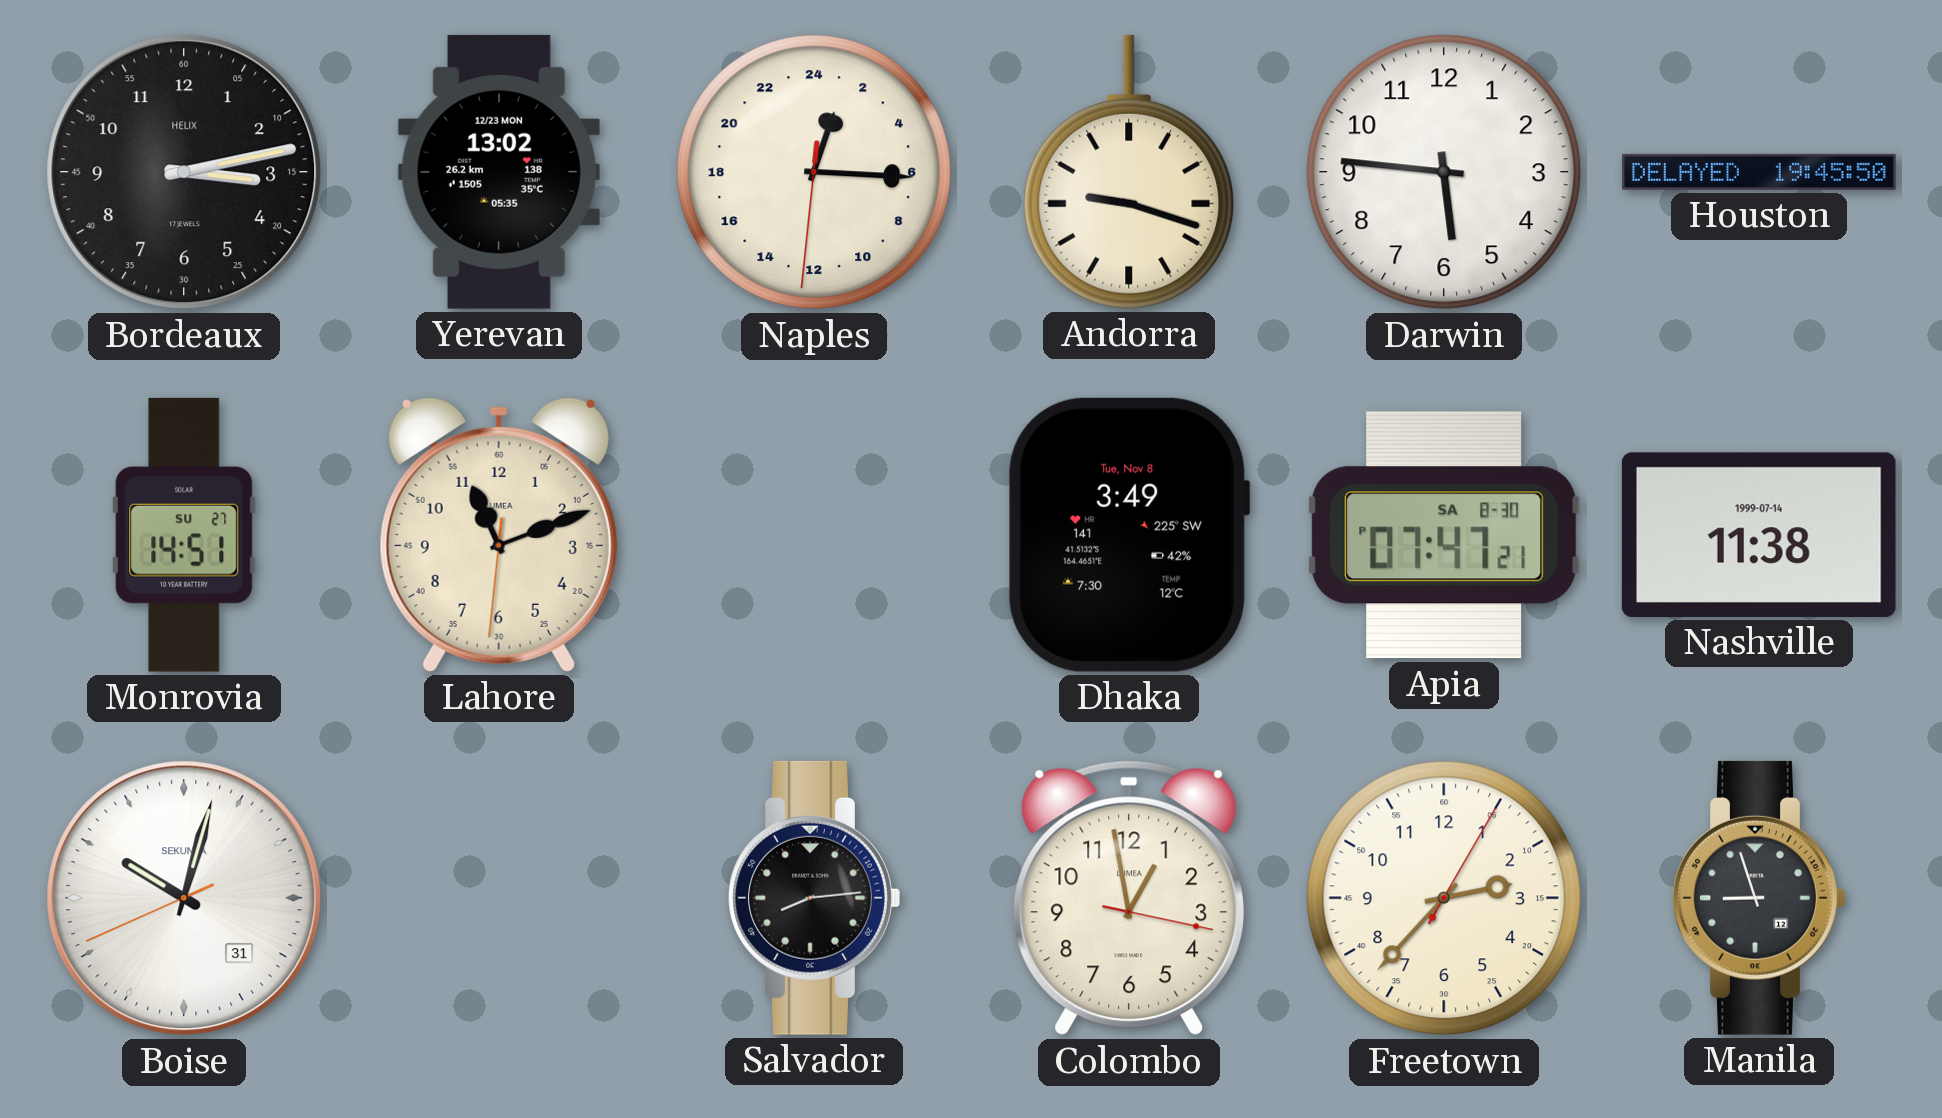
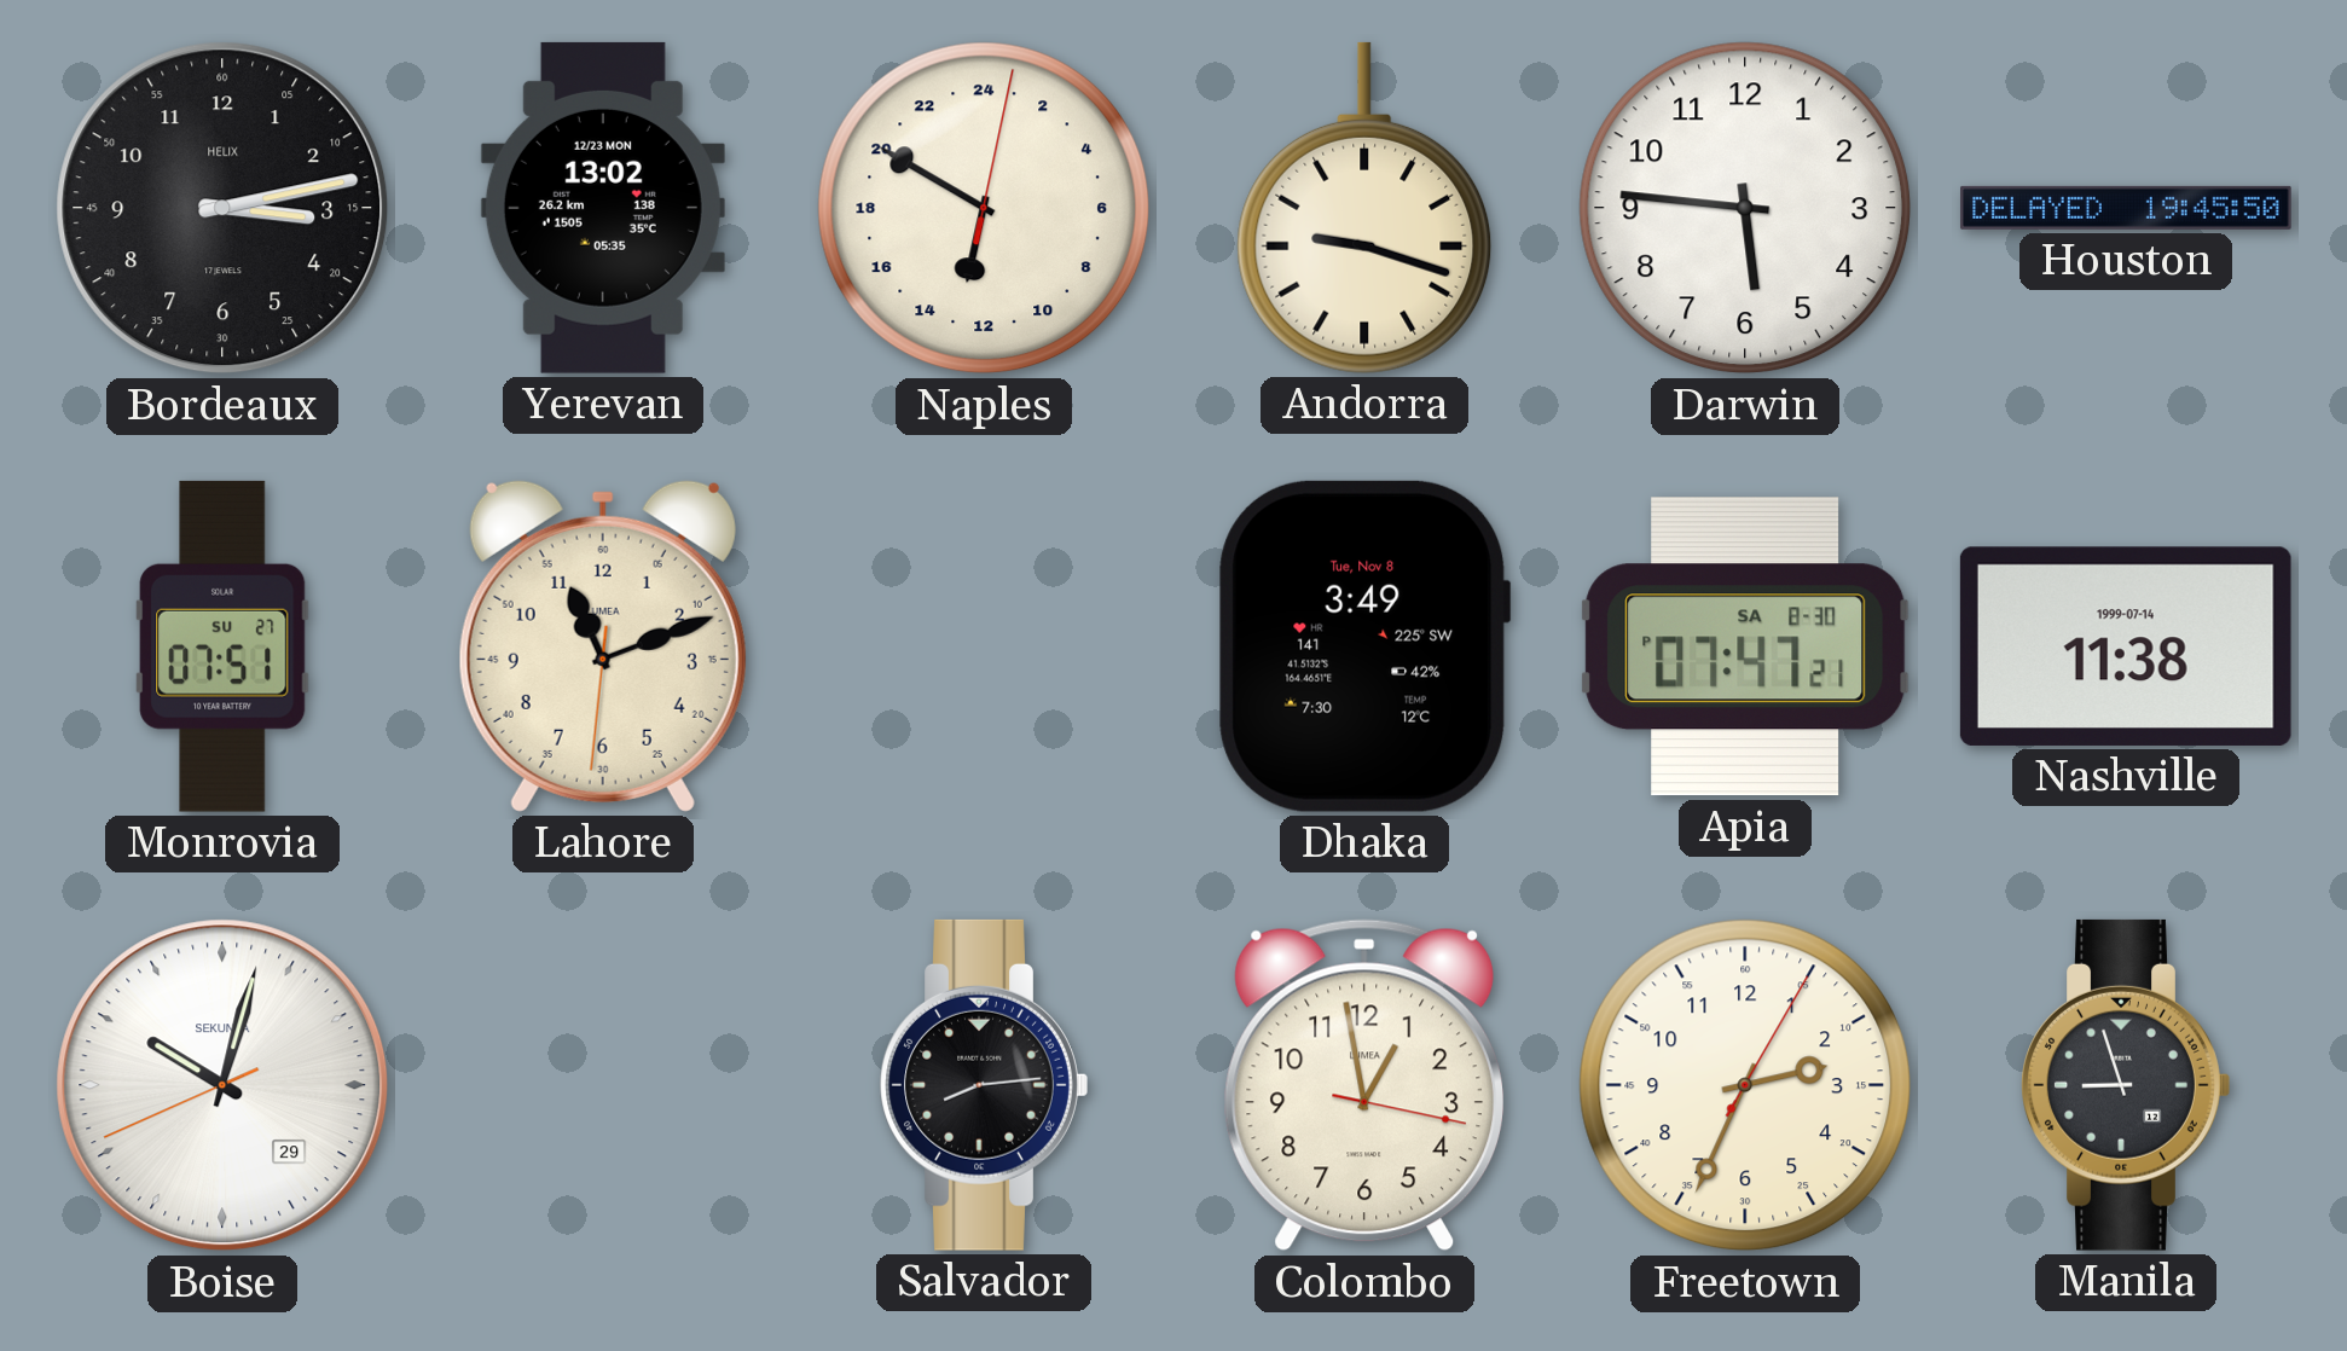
Naples: 1:15 -> 12:50
Monrovia: 14:51 -> 07:51
Boise date: 31 -> 29
Freetown: 2:37 -> 2:34
